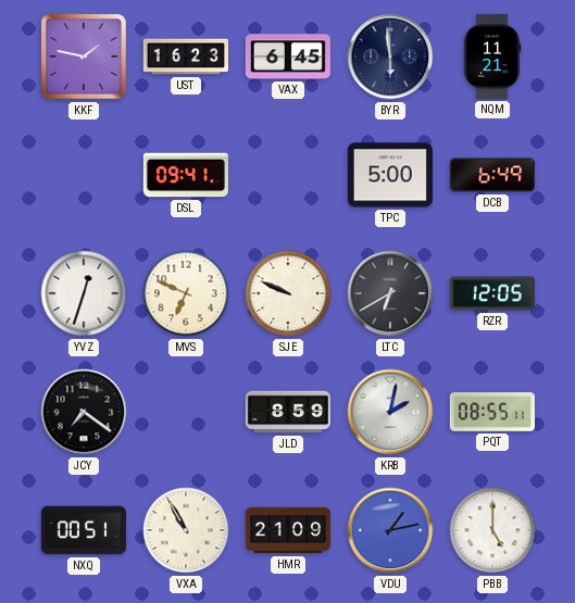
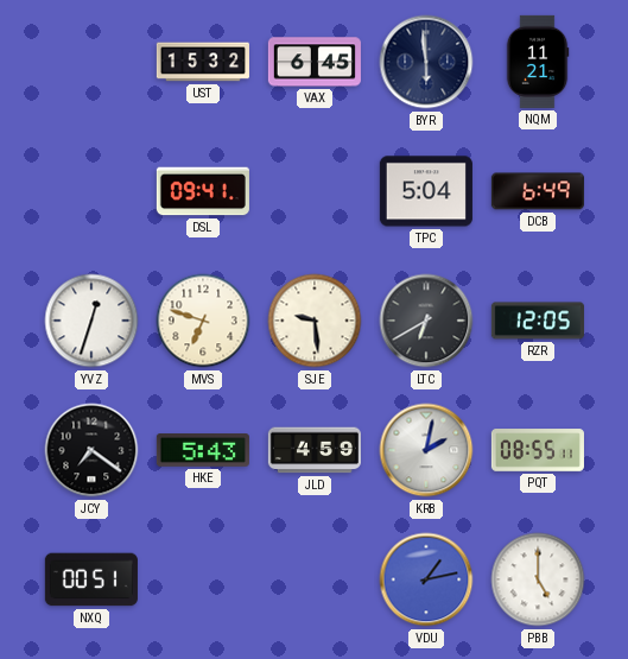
KKF: 1:47 -> none
UST: 16:23 -> 15:32
TPC: 5:00 -> 5:04
MVS: 6:49 -> 6:48
SJE: 9:49 -> 9:29
HKE: none -> 5:43
JLD: 8:59 -> 4:59
VXA: 10:55 -> none
HMR: 21:09 -> none
